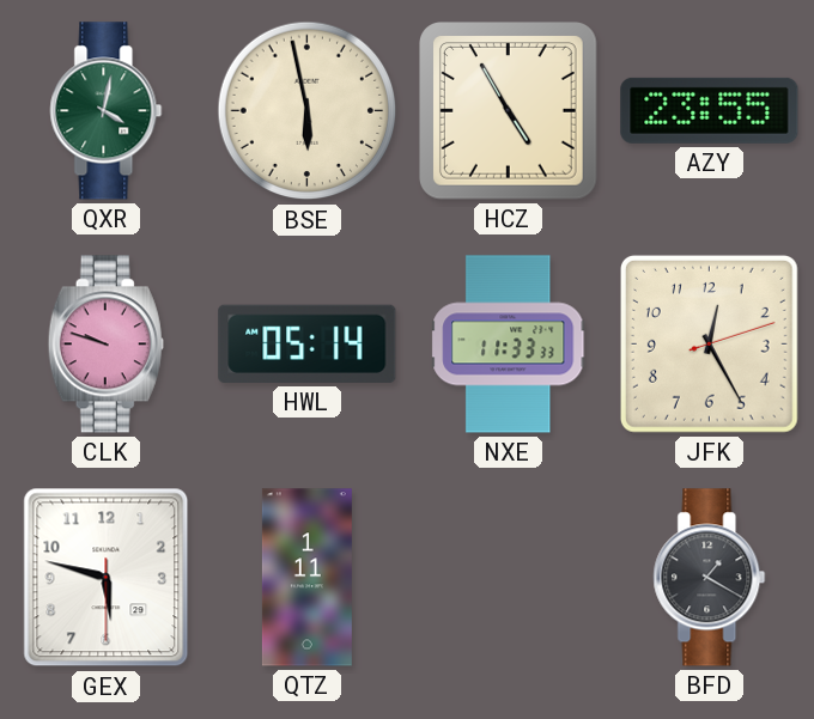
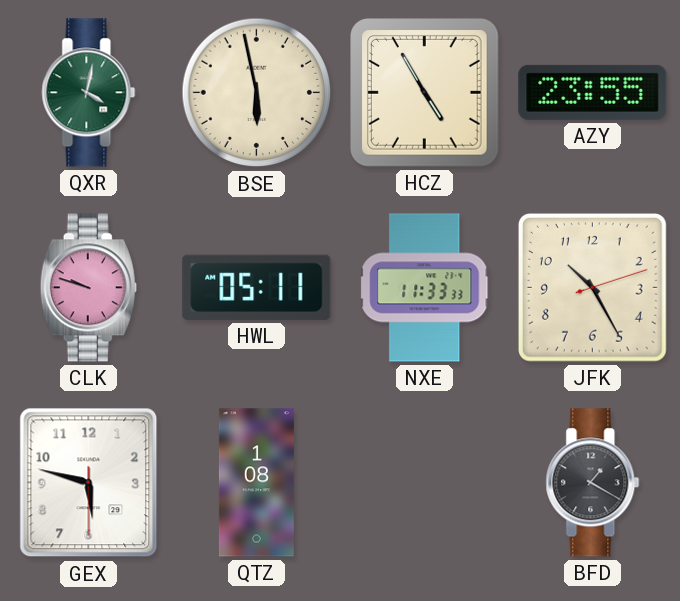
HWL: 05:14 -> 05:11
JFK: 12:25 -> 10:25
QTZ: 1:11 -> 1:08
